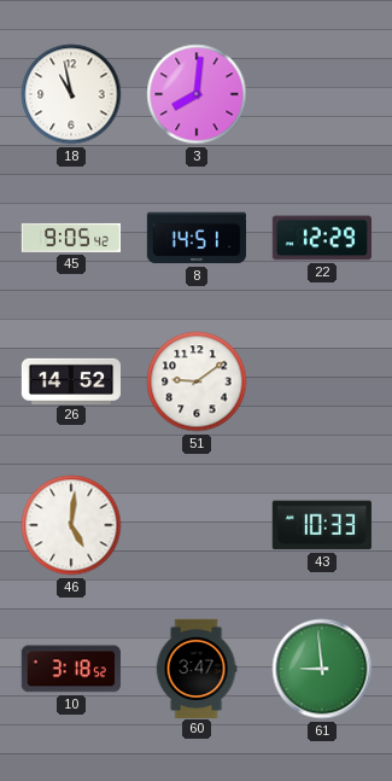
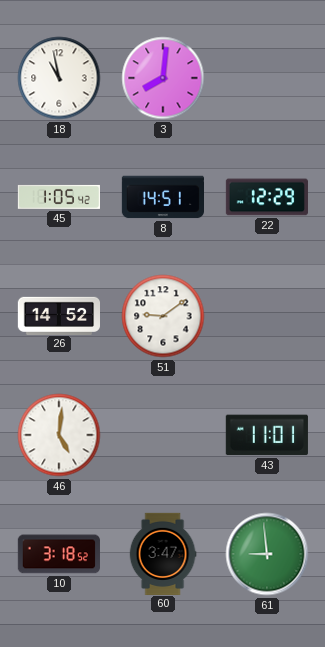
45: 9:05 -> 1:05
43: 10:33 -> 11:01
